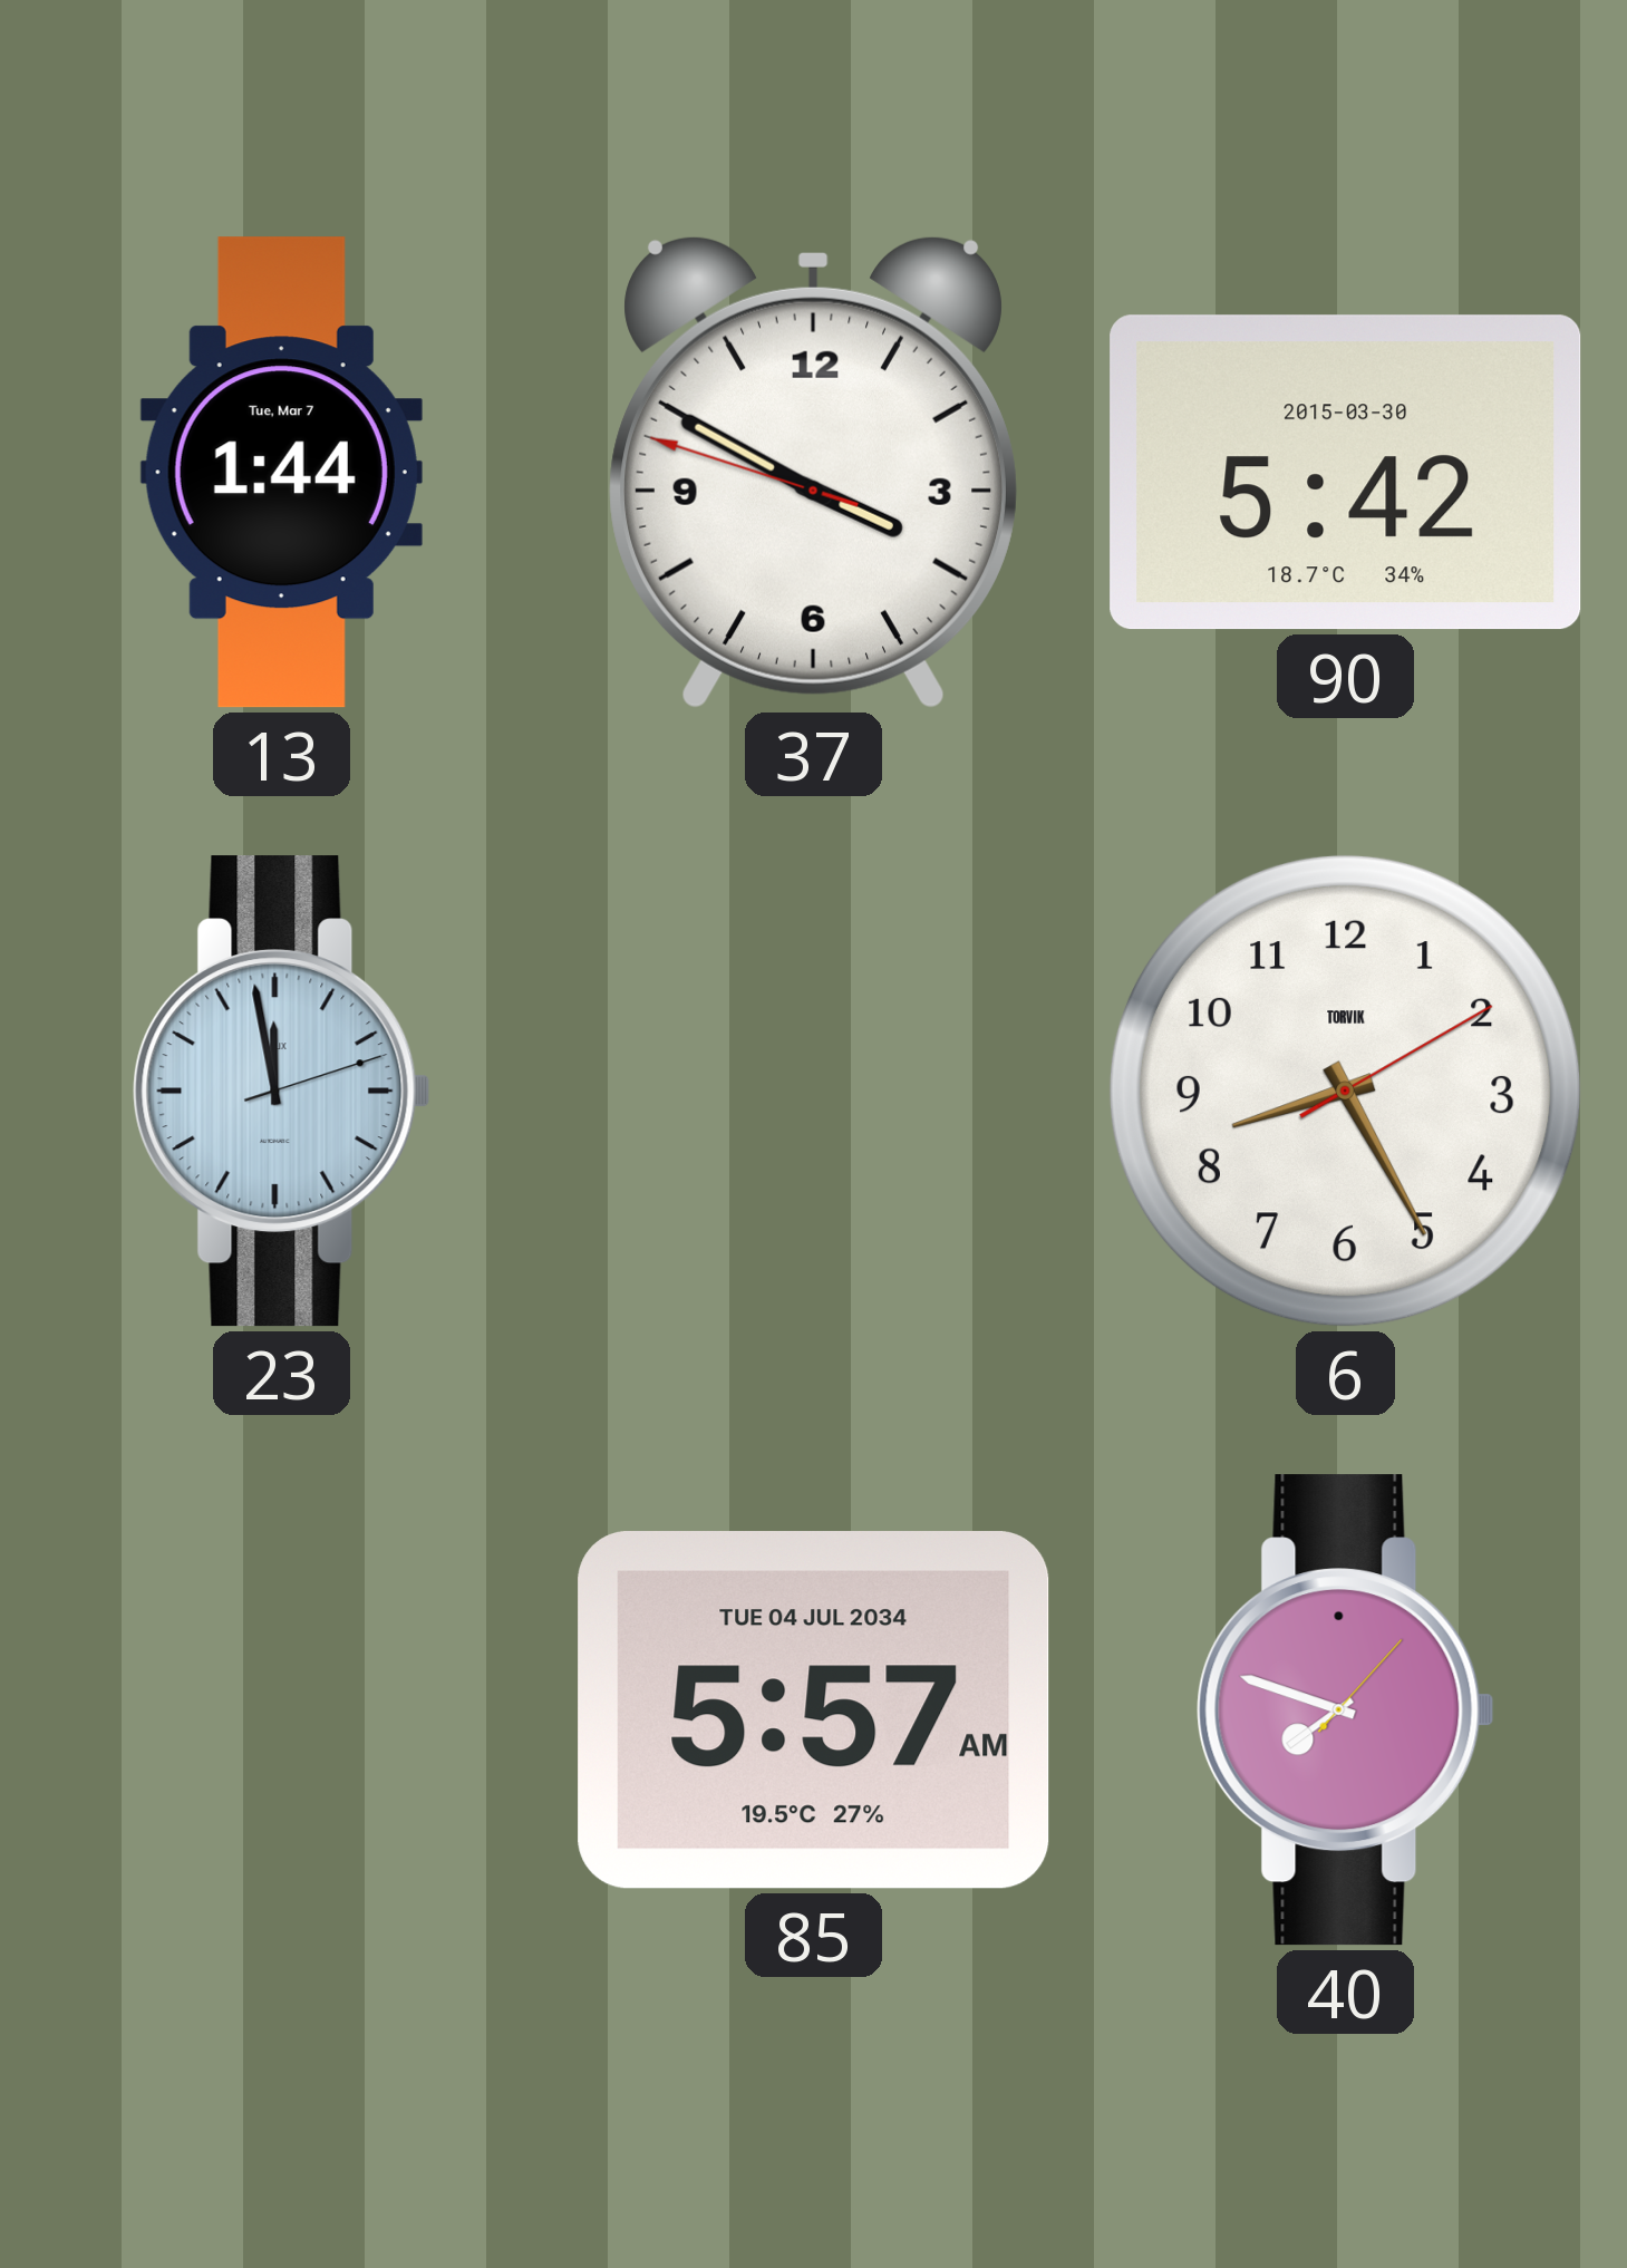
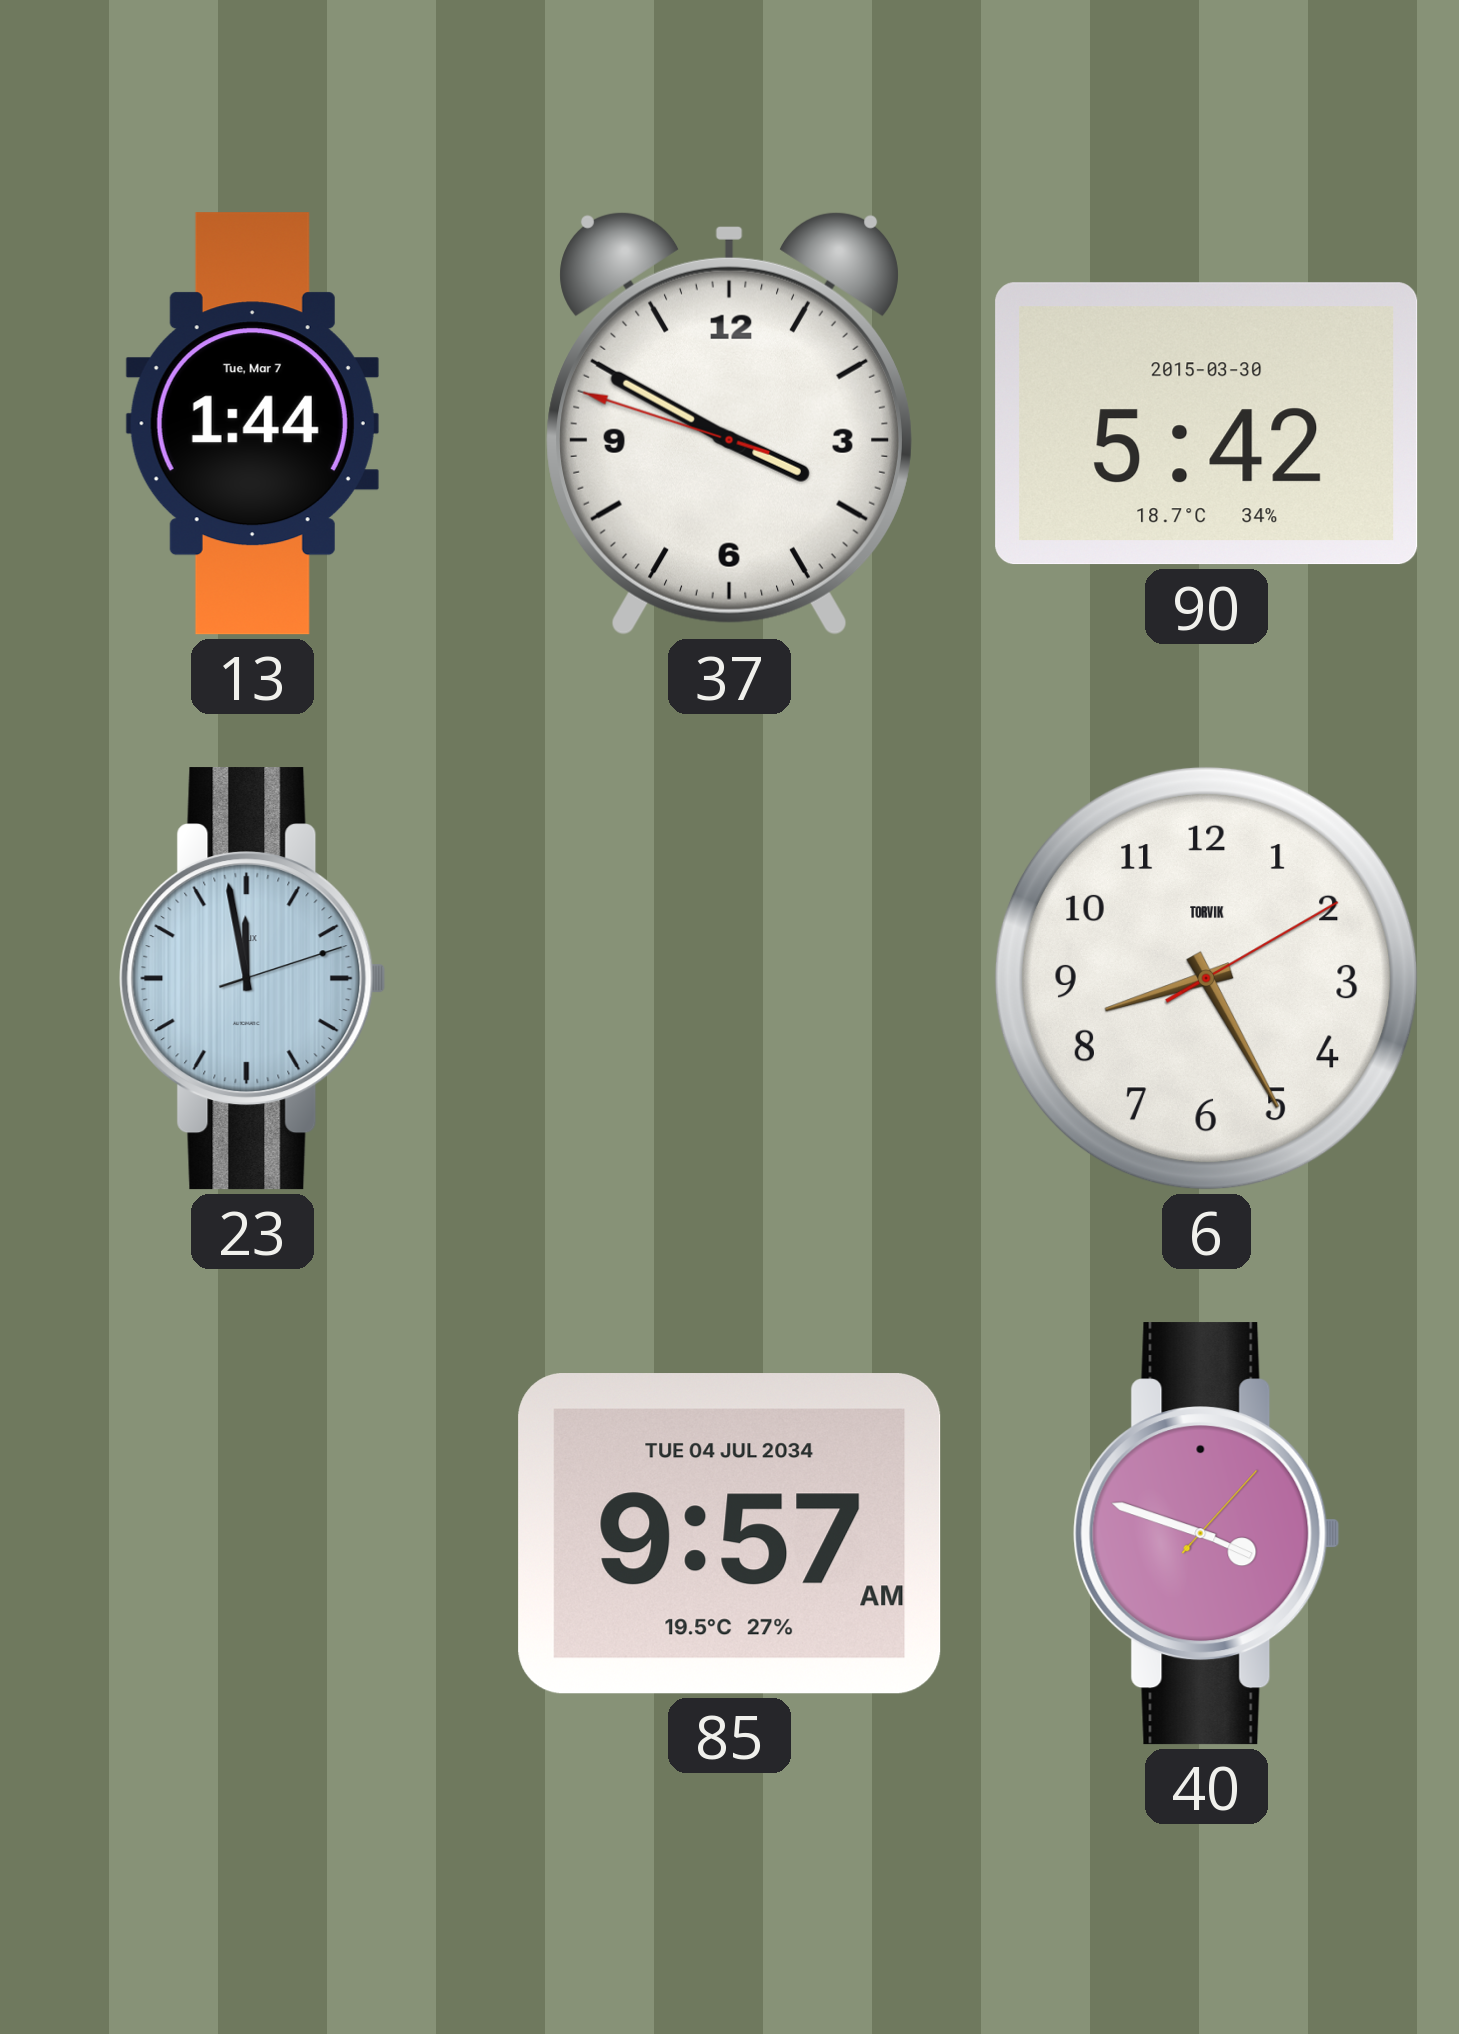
85: 5:57 -> 9:57
40: 7:48 -> 3:48
